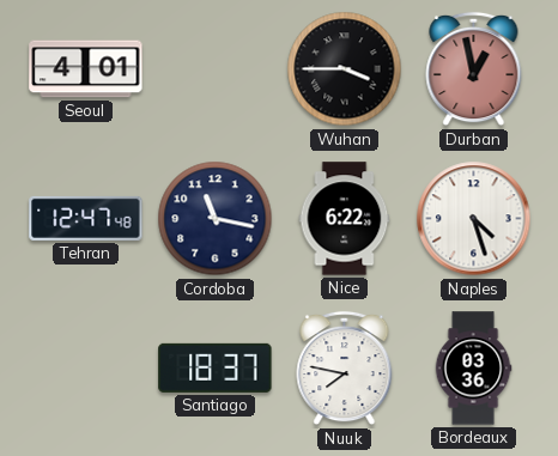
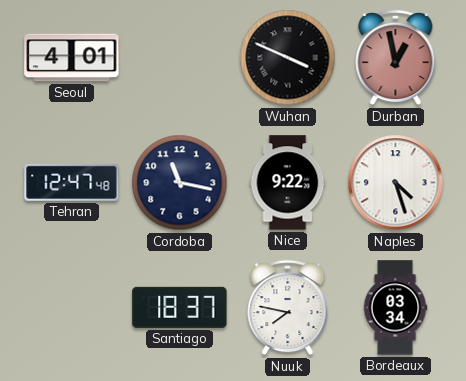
Wuhan: 3:45 -> 3:49
Nice: 6:22 -> 9:22
Bordeaux: 03:36 -> 03:34
